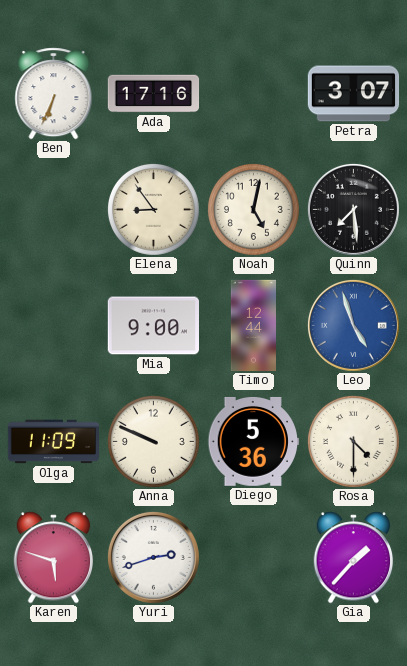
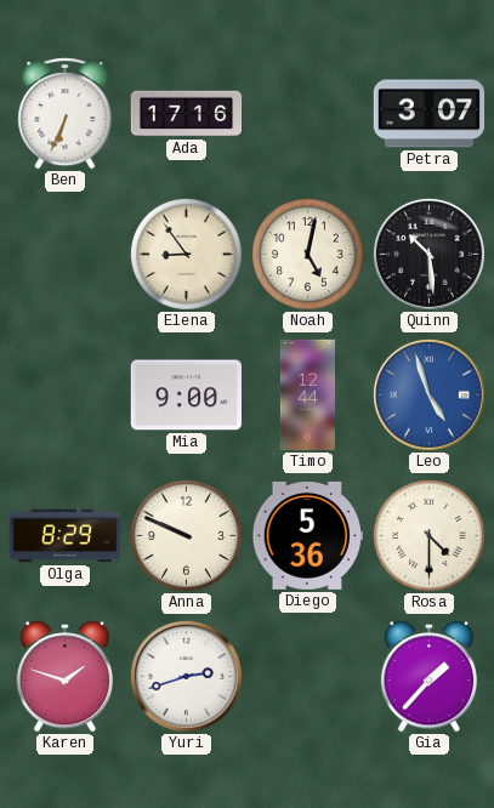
Quinn: 7:29 -> 10:29
Olga: 11:09 -> 8:29
Karen: 5:48 -> 1:48
